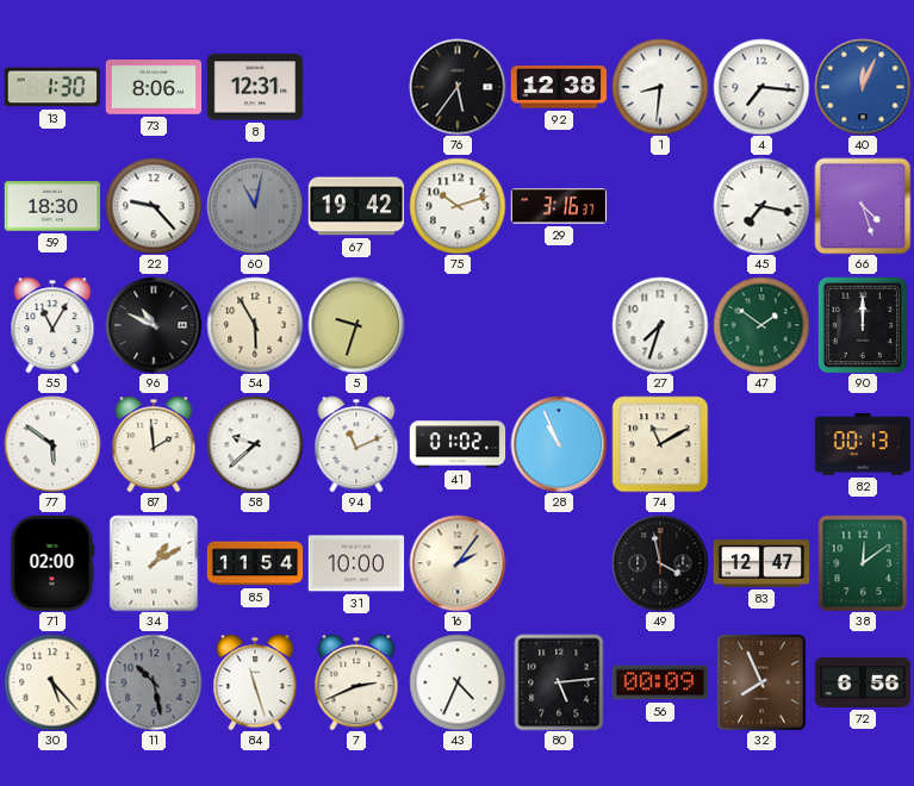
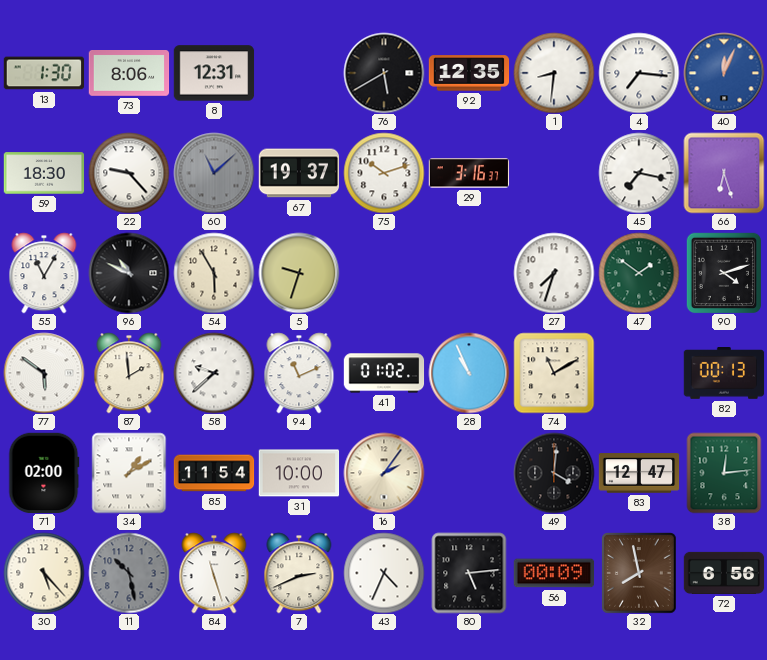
76: 5:36 -> 5:40
92: 12:38 -> 12:35
60: 11:02 -> 11:08
67: 19:42 -> 19:37
66: 4:27 -> 6:27
90: 12:00 -> 4:12
49: 3:58 -> 4:01
38: 12:09 -> 12:14
32: 7:56 -> 7:58
